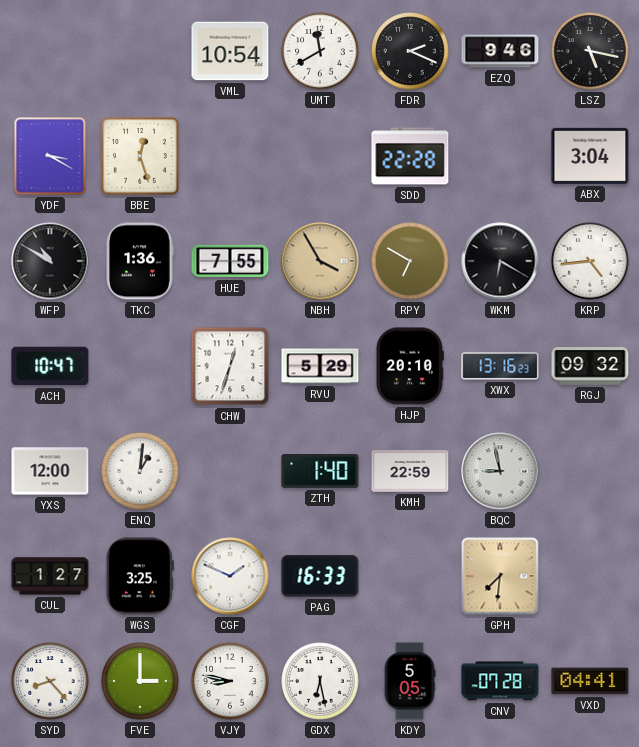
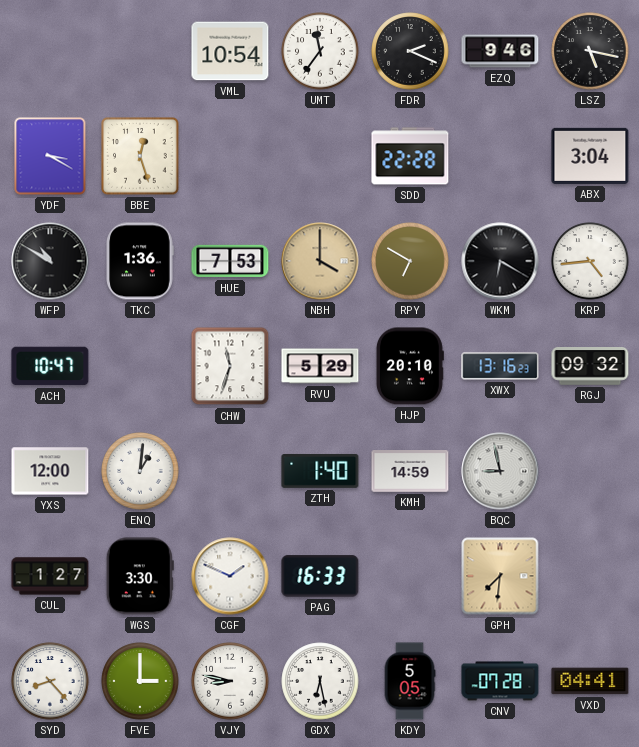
UMT: 11:40 -> 11:36
HUE: 7:55 -> 7:53
NBH: 3:55 -> 4:00
CHW: 12:33 -> 11:33
KMH: 22:59 -> 14:59
WGS: 3:25 -> 3:30
